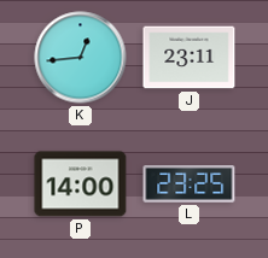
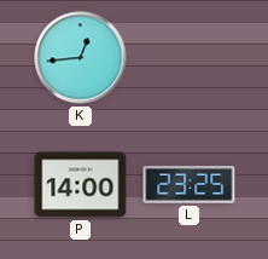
J: 23:11 -> none
